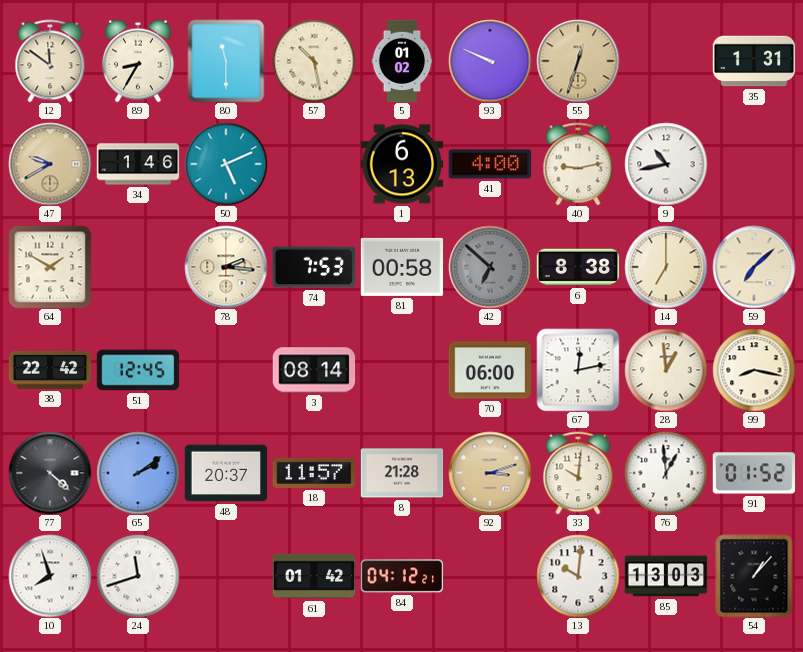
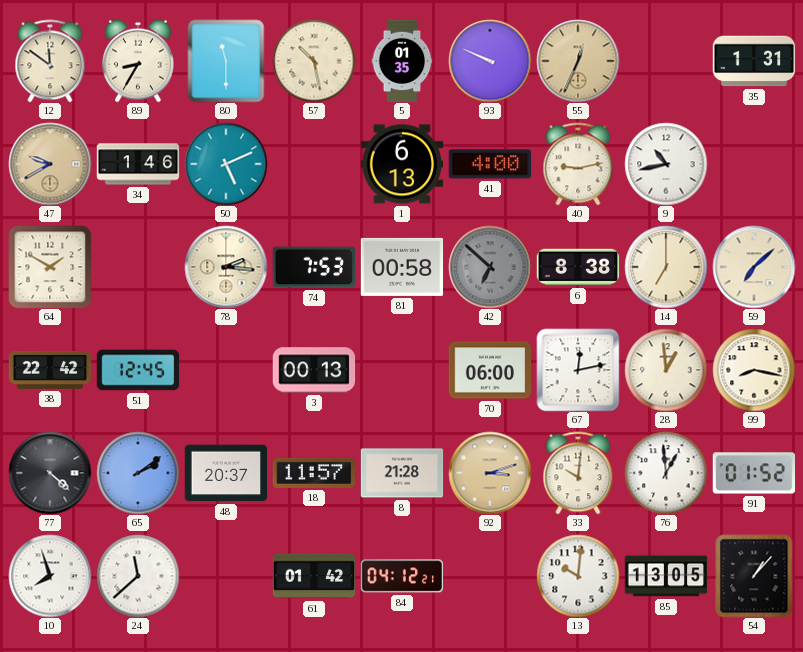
5: 01:02 -> 01:35
55: 12:33 -> 12:34
3: 08:14 -> 00:13
24: 11:42 -> 11:38
85: 13:03 -> 13:05
